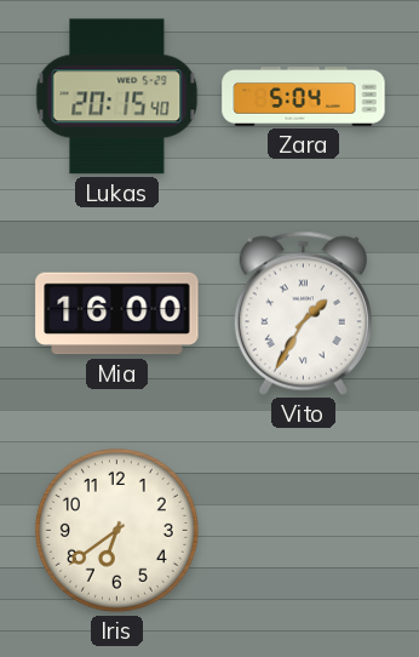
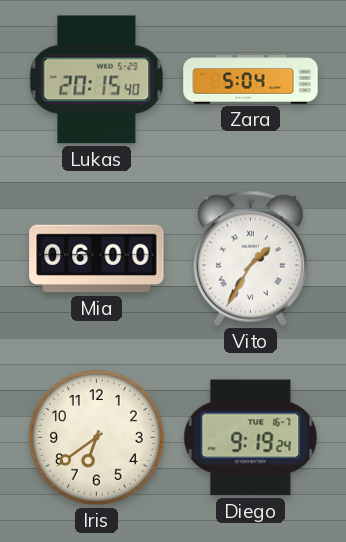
Mia: 16:00 -> 06:00
Diego: none -> 9:19
